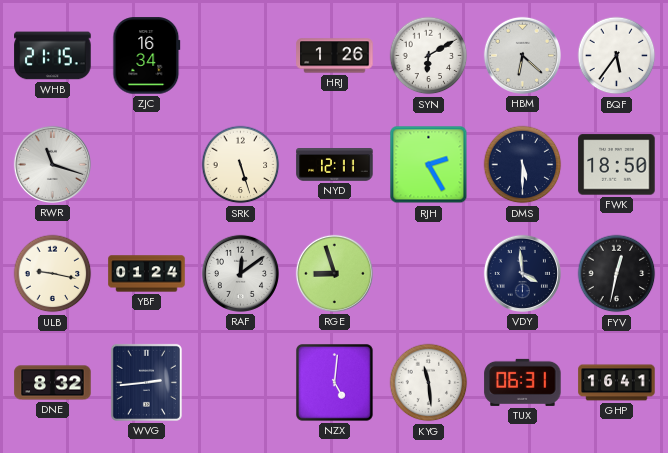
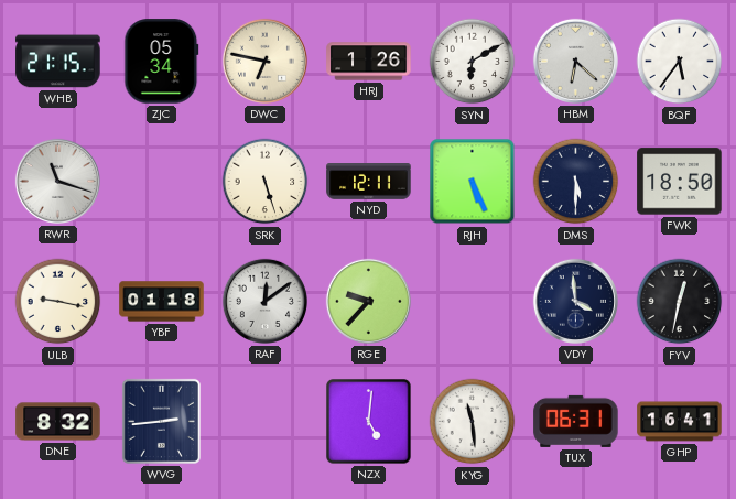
ZJC: 16:34 -> 05:34
DWC: none -> 6:47
RJH: 2:25 -> 5:26
YBF: 01:24 -> 01:18
RGE: 8:57 -> 9:37
